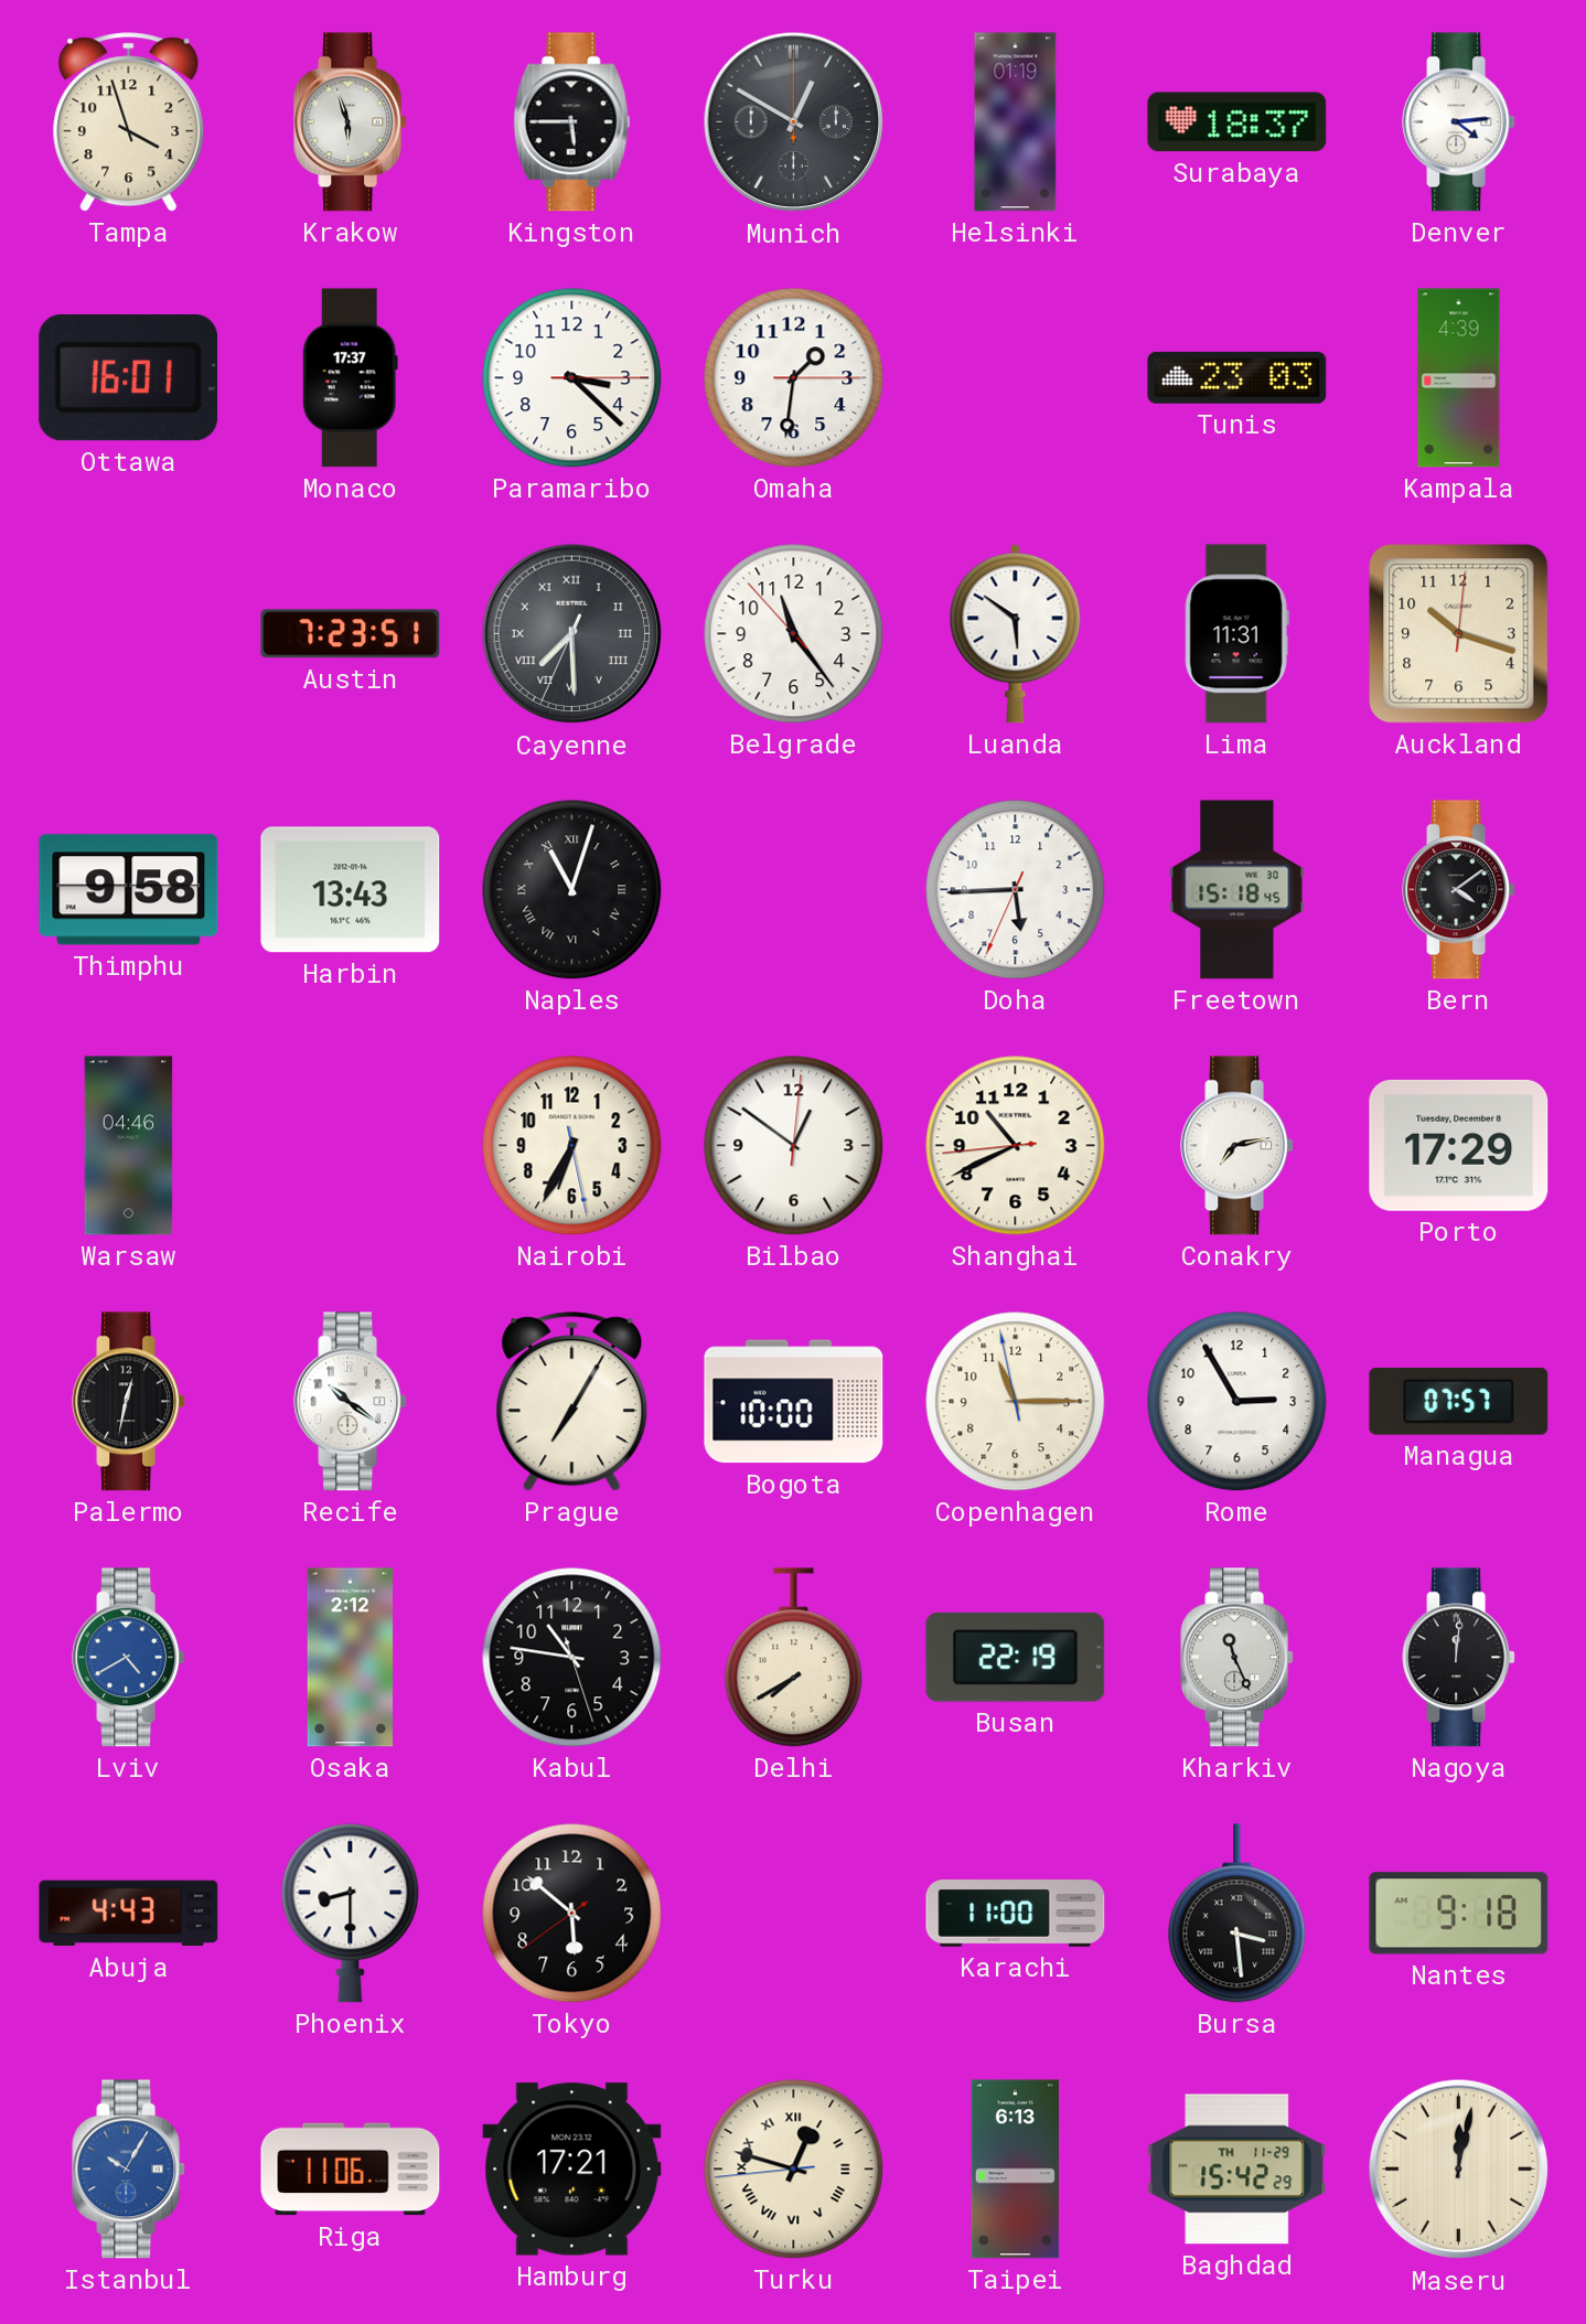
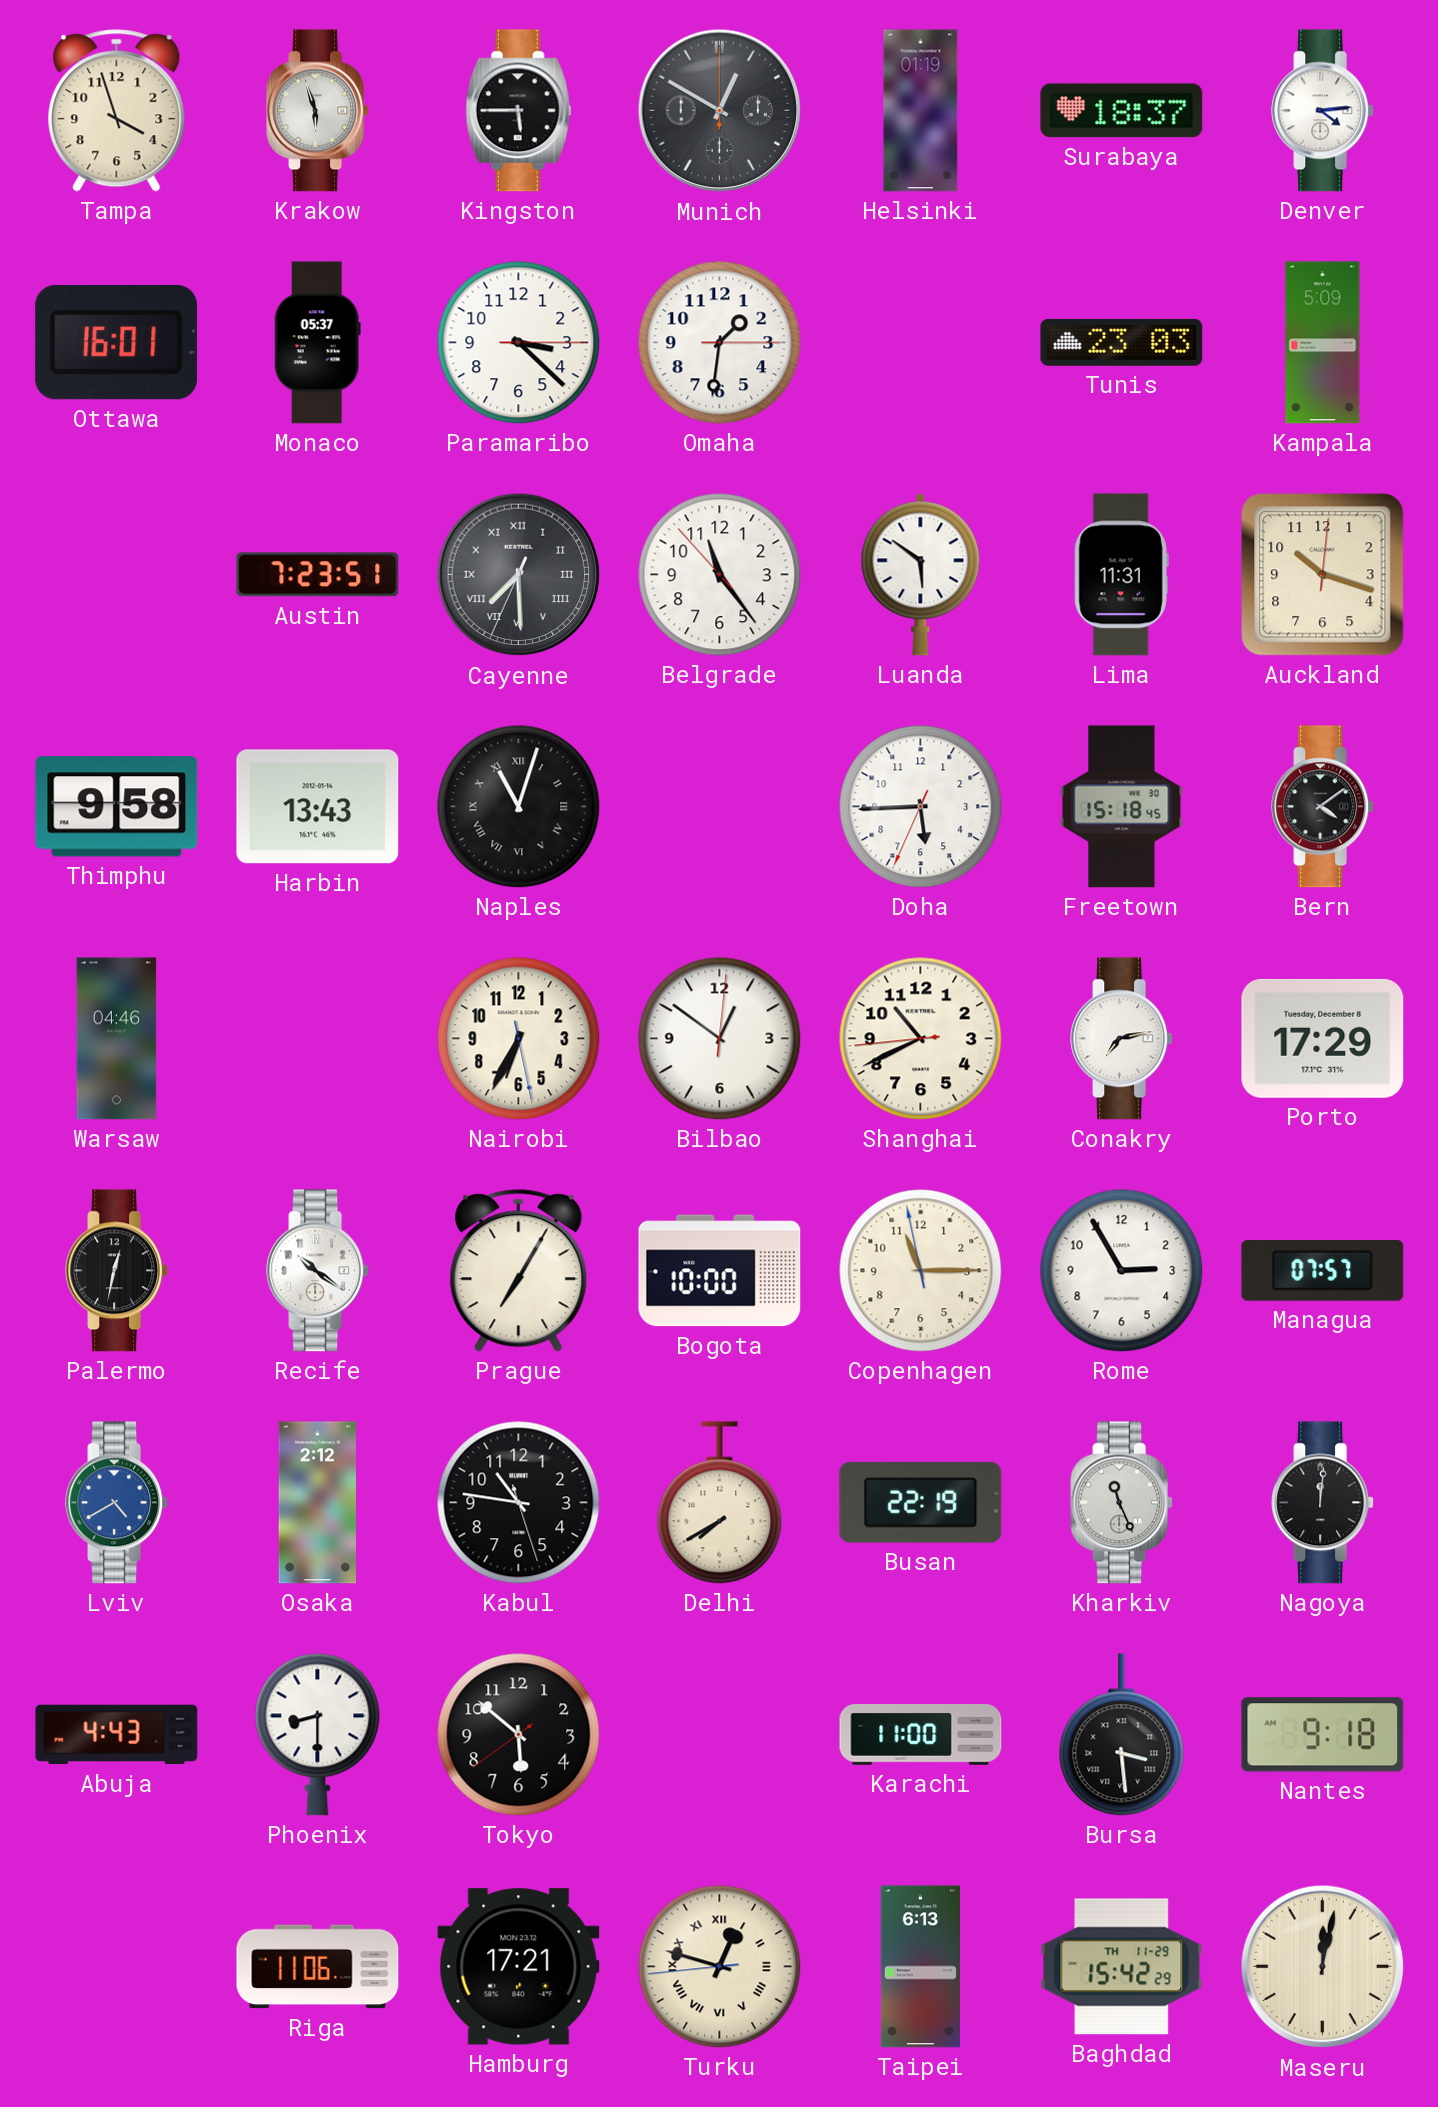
Monaco: 17:37 -> 05:37
Kampala: 4:39 -> 5:09
Istanbul: 10:05 -> none
